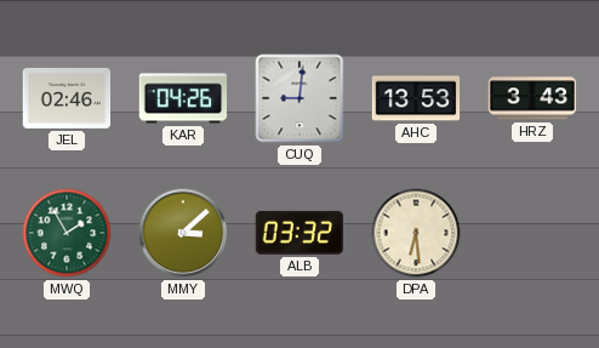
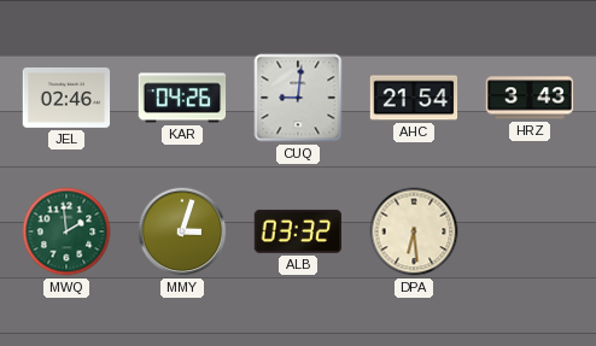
AHC: 13:53 -> 21:54
MWQ: 1:55 -> 1:59
MMY: 3:08 -> 3:03
